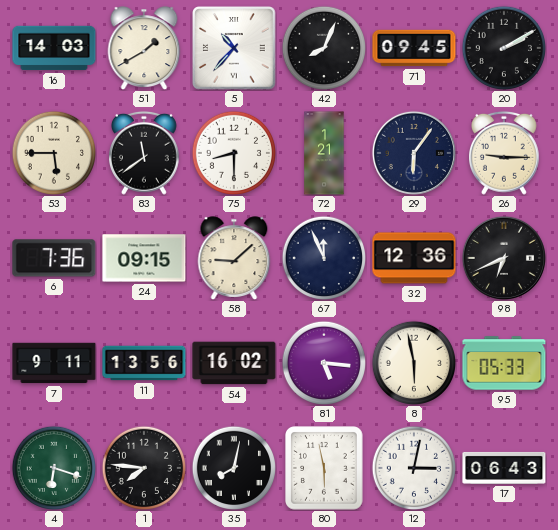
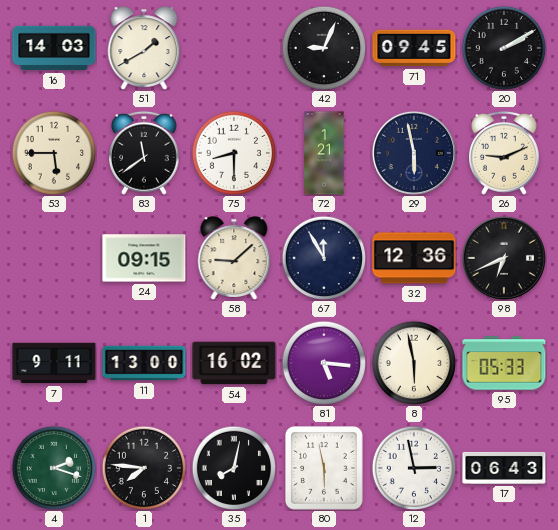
5: 10:37 -> none
42: 8:04 -> 9:04
29: 6:06 -> 5:58
26: 9:15 -> 9:11
6: 7:36 -> none
67: 11:56 -> 11:55
11: 13:56 -> 13:00
4: 6:18 -> 2:18
12: 3:02 -> 2:58
